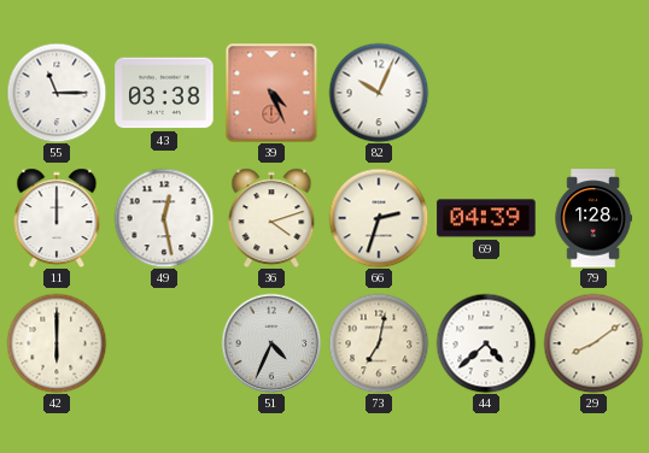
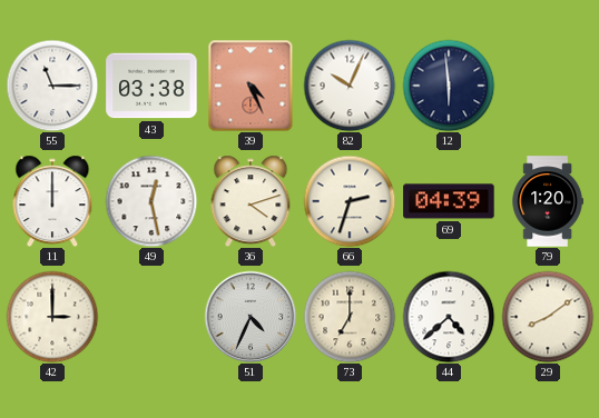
12: none -> 5:59
79: 1:28 -> 1:20
42: 6:00 -> 3:00
73: 7:02 -> 7:00
